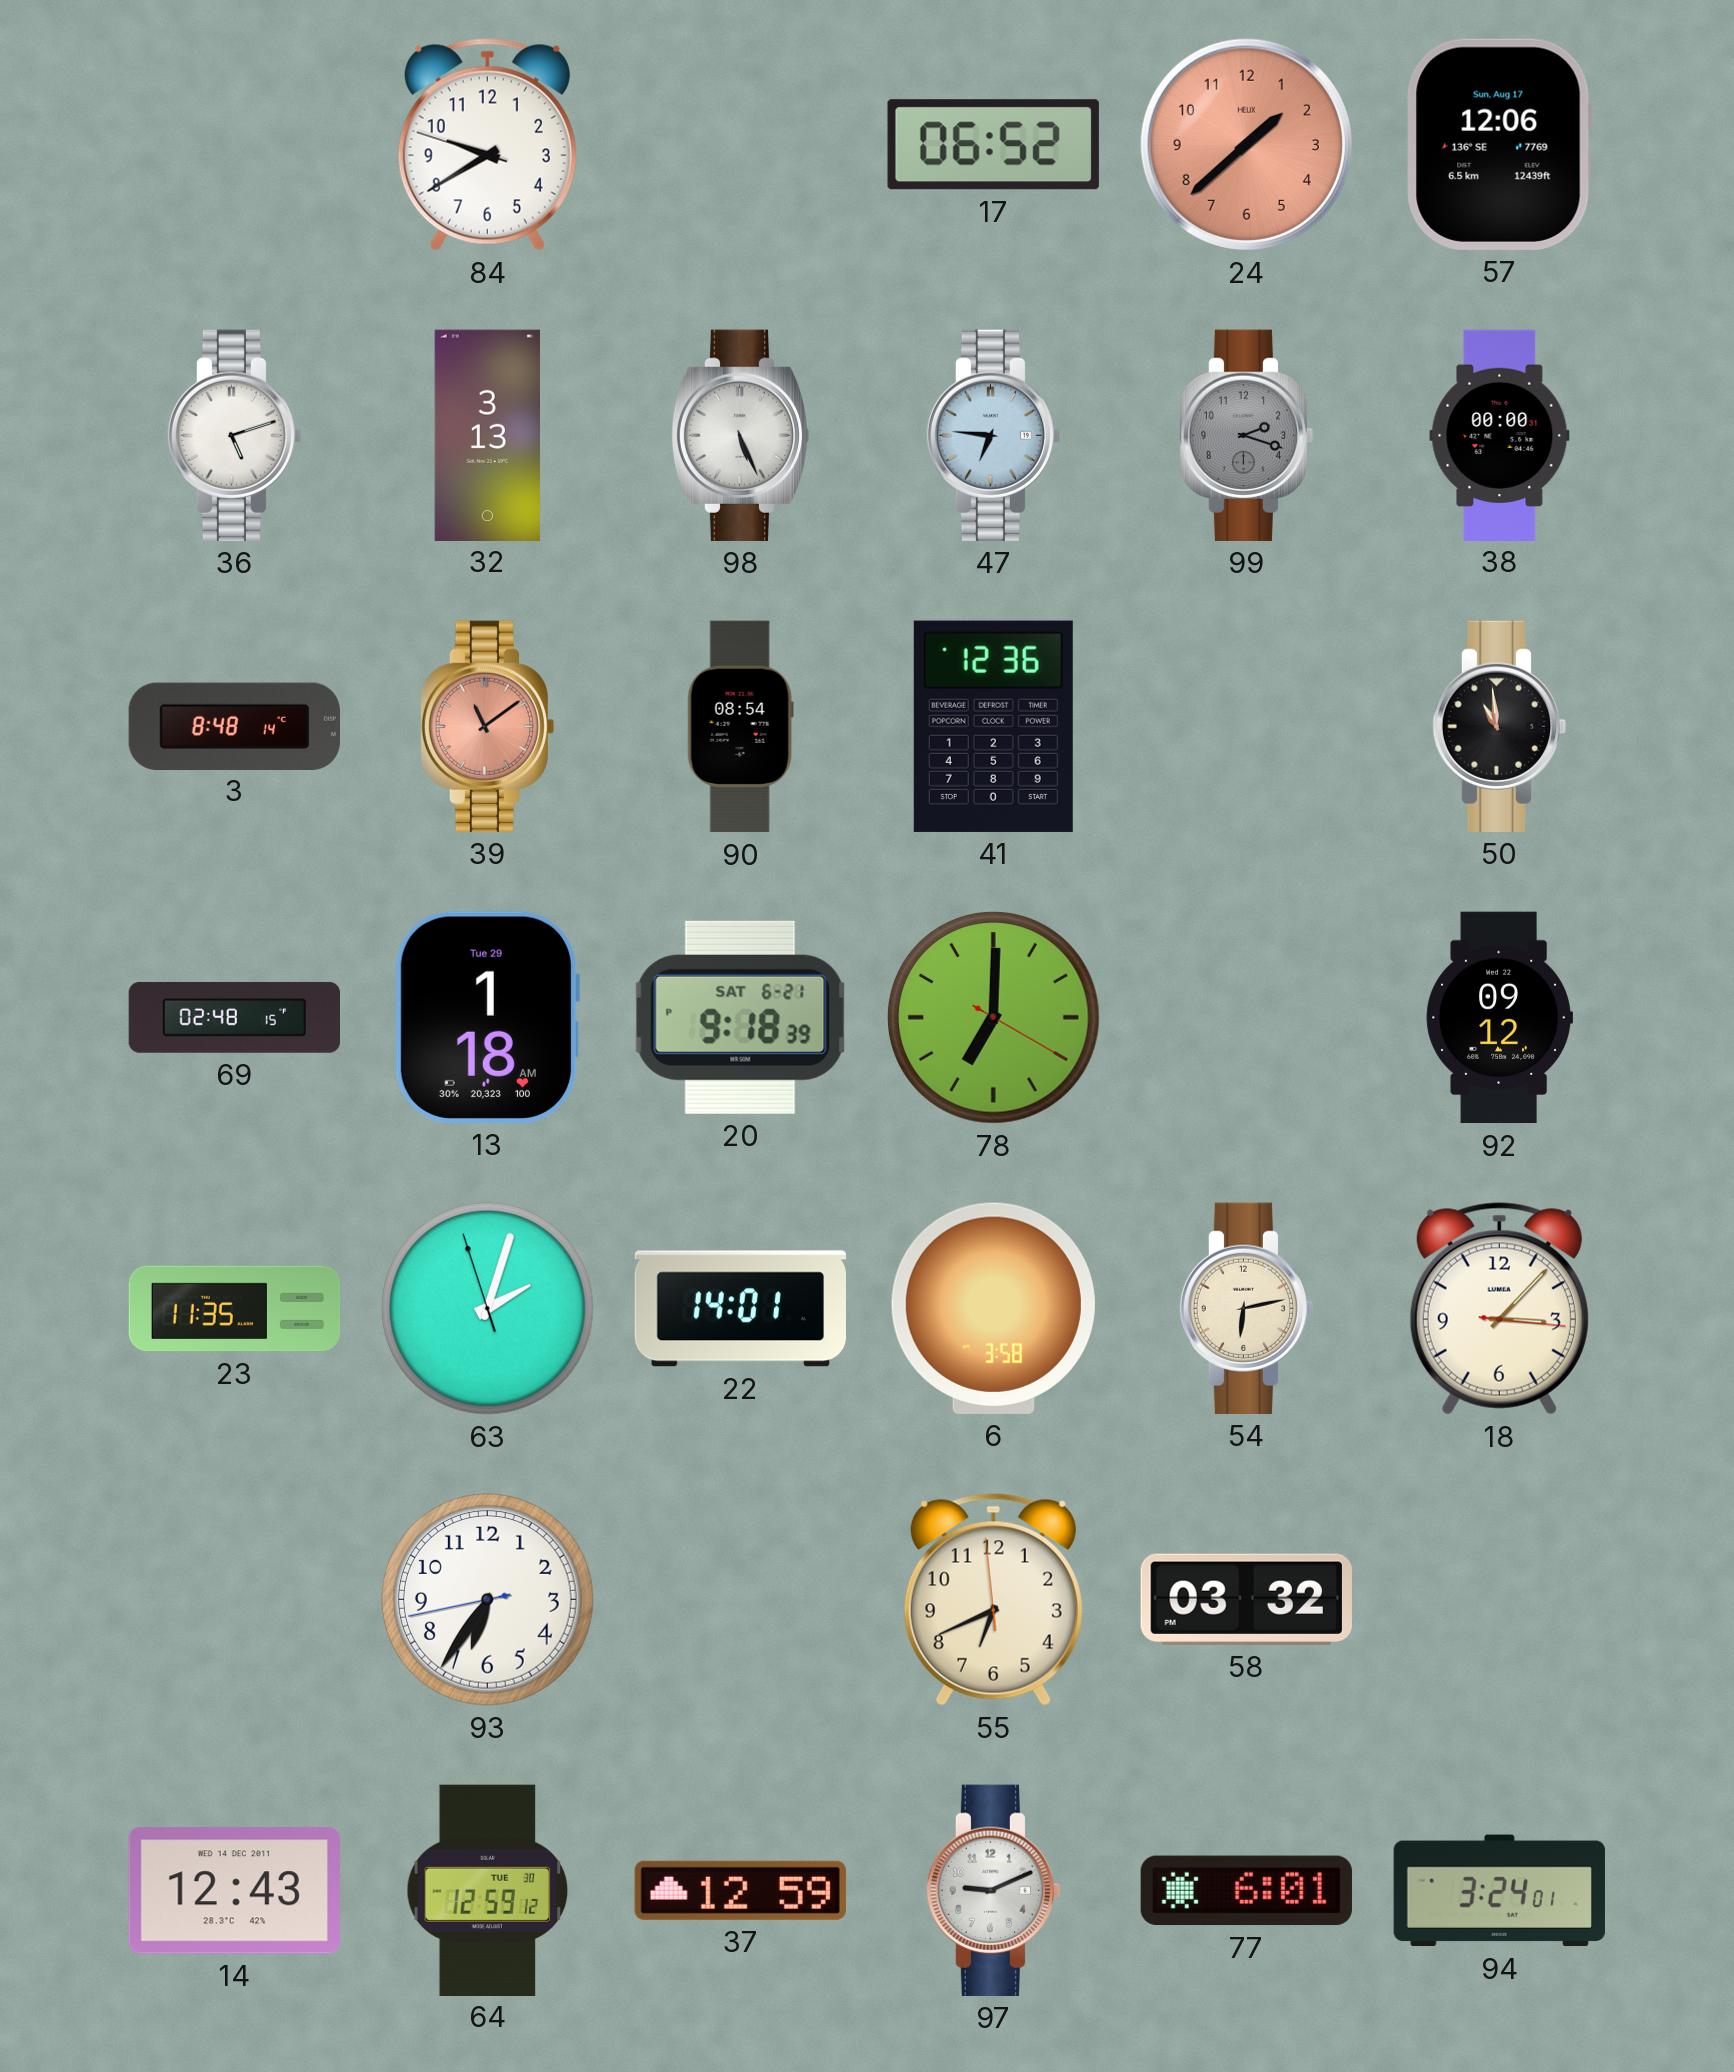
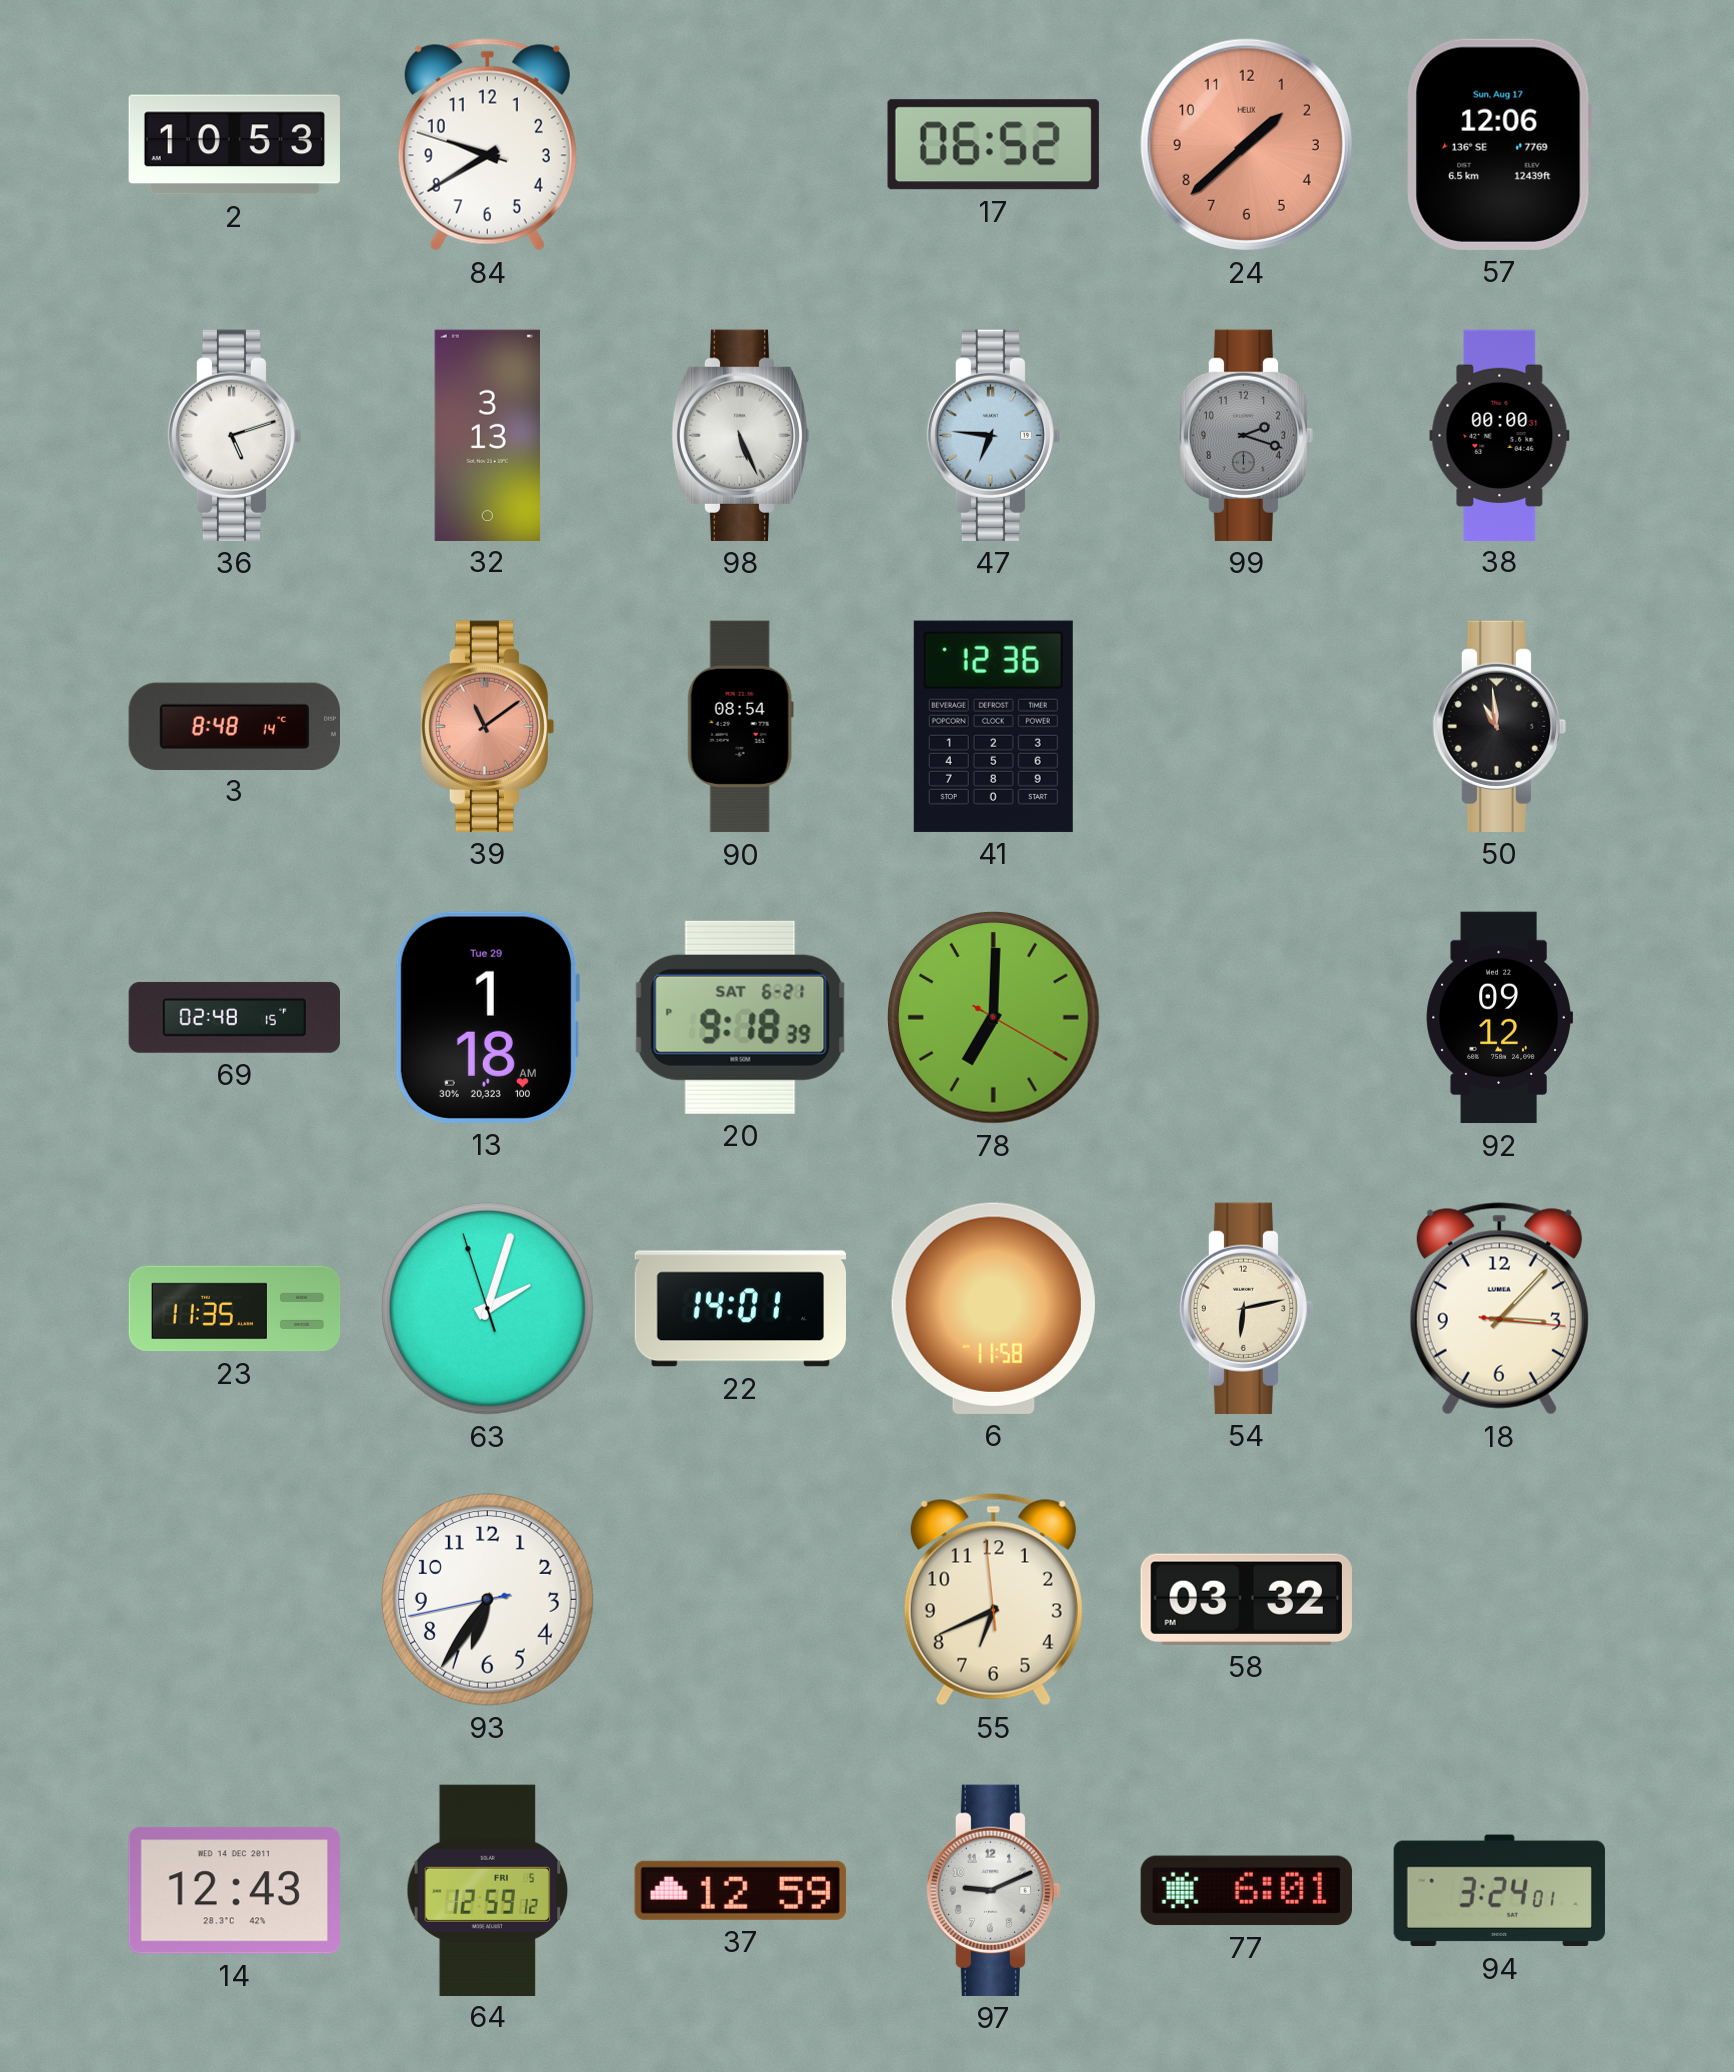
2: none -> 10:53
6: 3:58 -> 11:58
64 date: TUE 30 -> FRI 5
